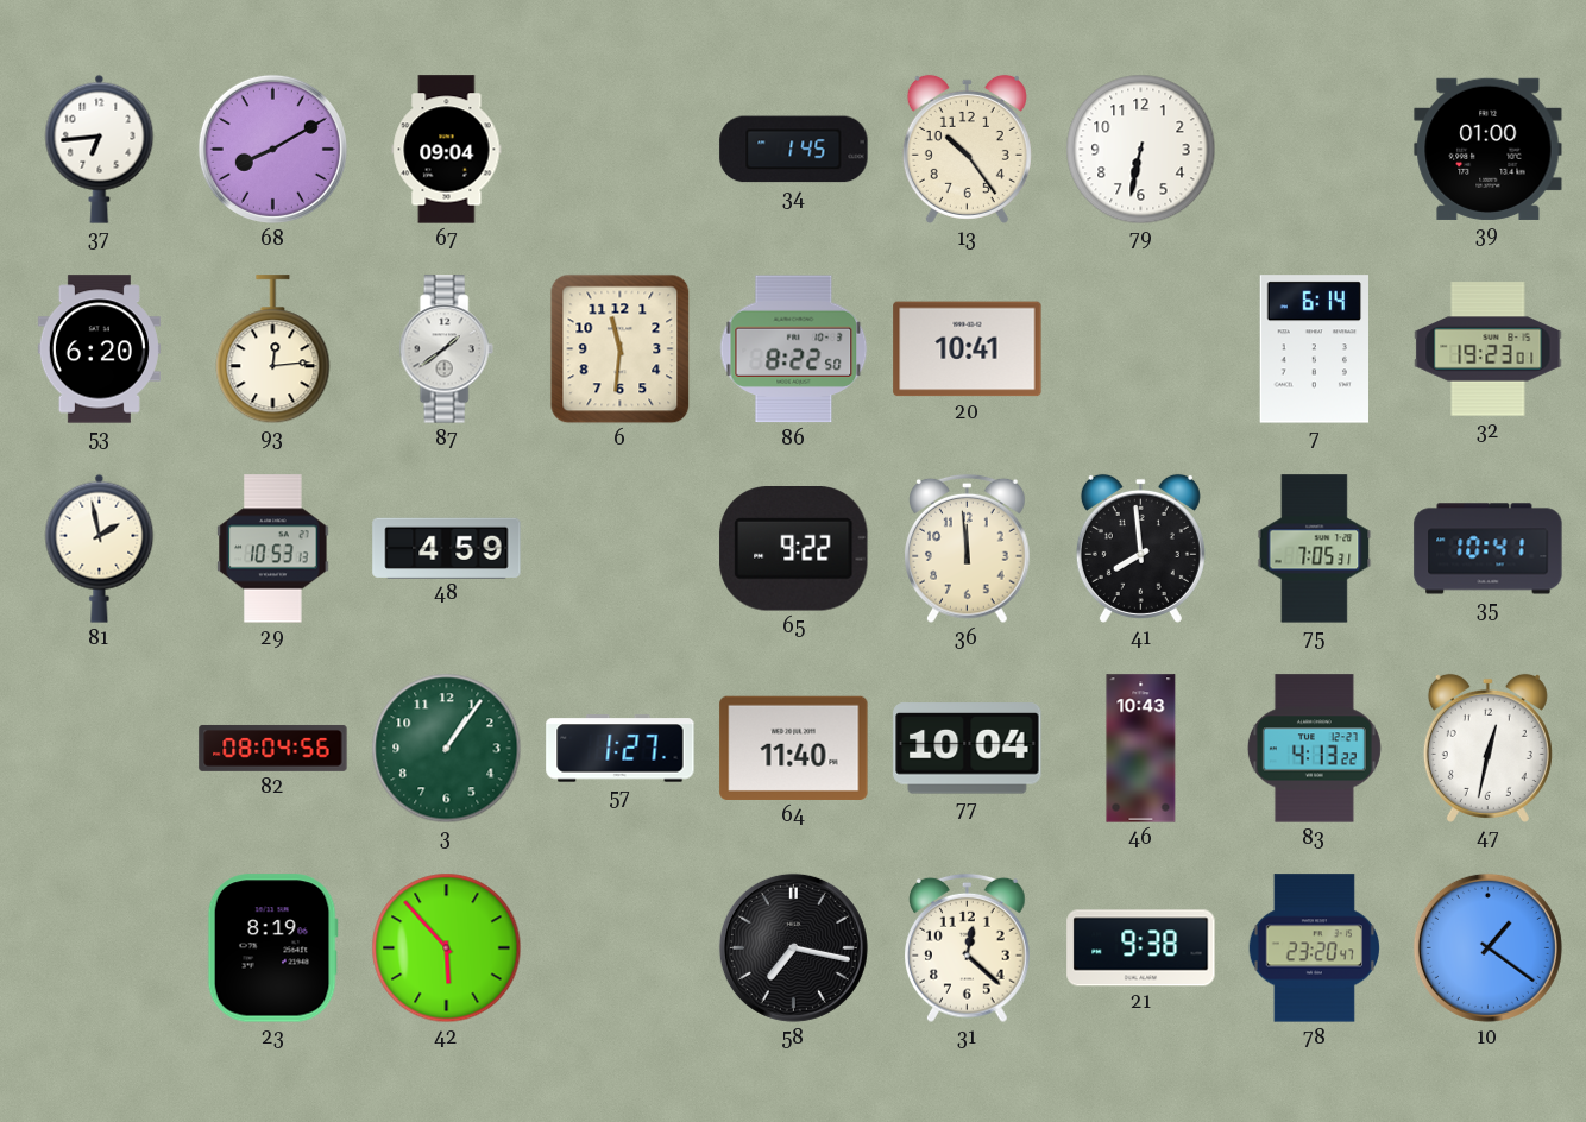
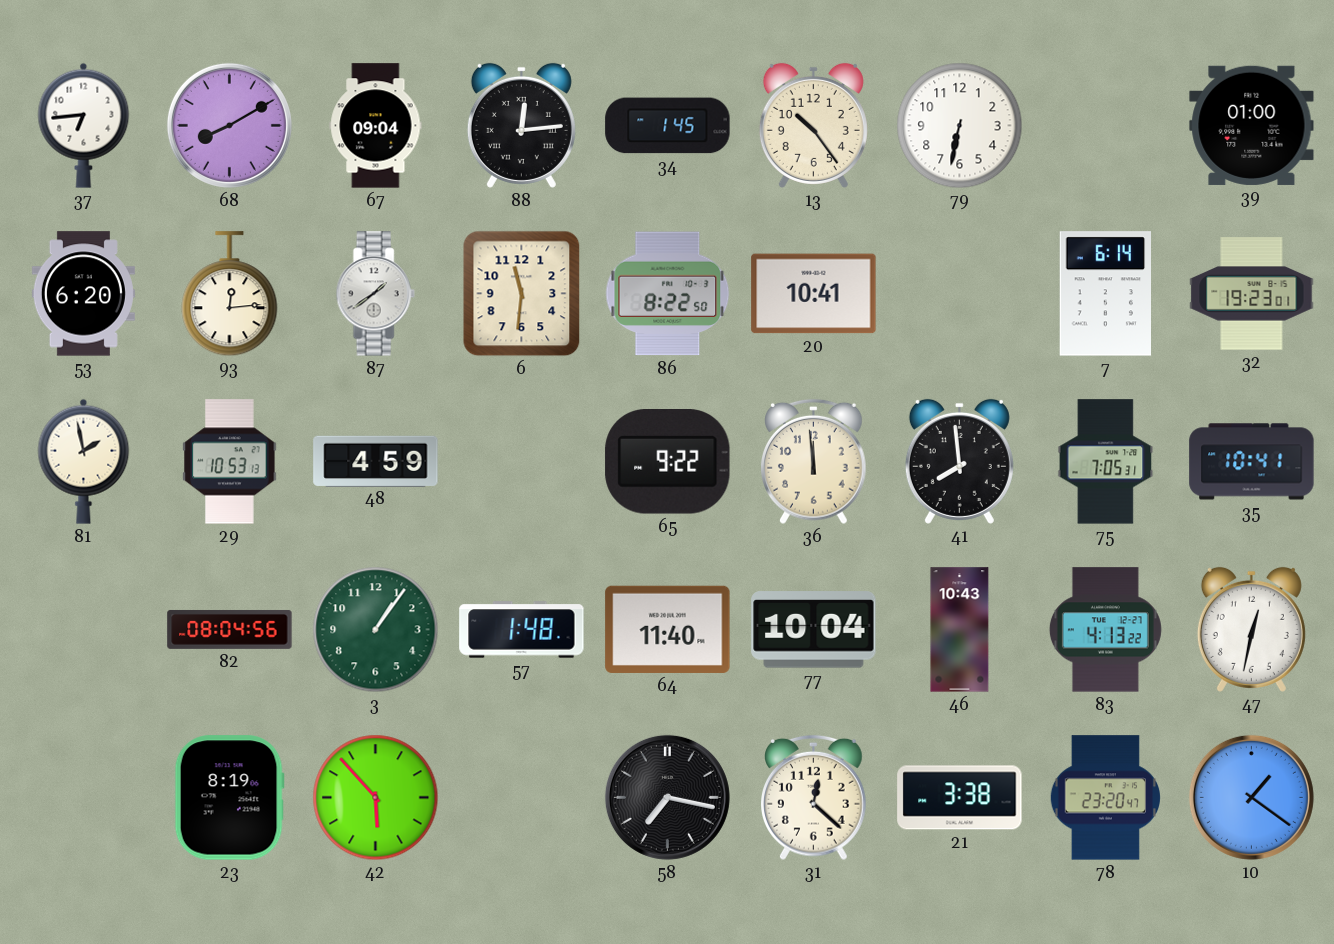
88: none -> 12:14
57: 1:27 -> 1:48
21: 9:38 -> 3:38
